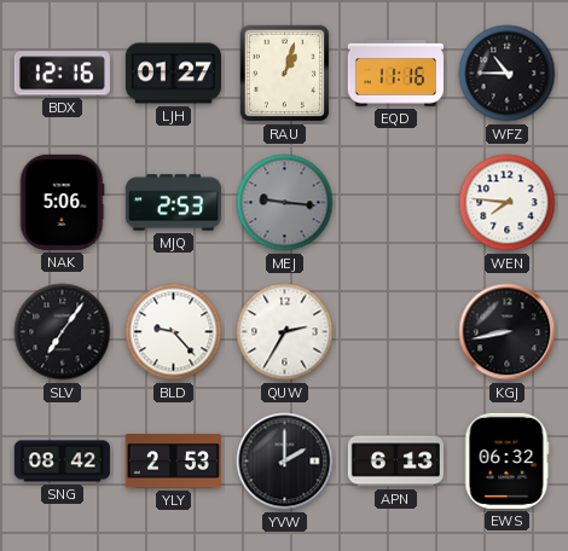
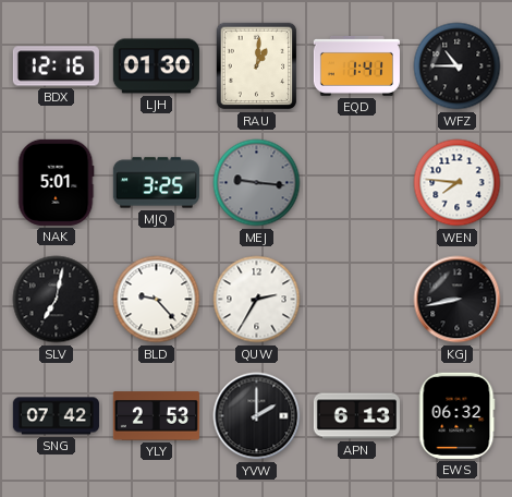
LJH: 01:27 -> 01:30
RAU: 1:03 -> 1:01
EQD: 11:16 -> 1:41
NAK: 5:06 -> 5:01
MJQ: 2:53 -> 3:25
SLV: 7:06 -> 7:02
SNG: 08:42 -> 07:42
